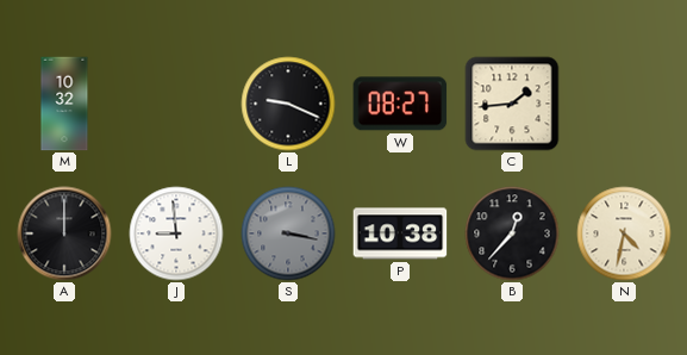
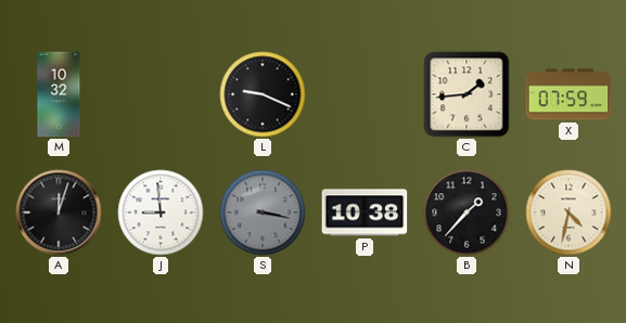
W: 08:27 -> none
X: none -> 07:59
A: 12:00 -> 12:03
B: 12:37 -> 1:37
